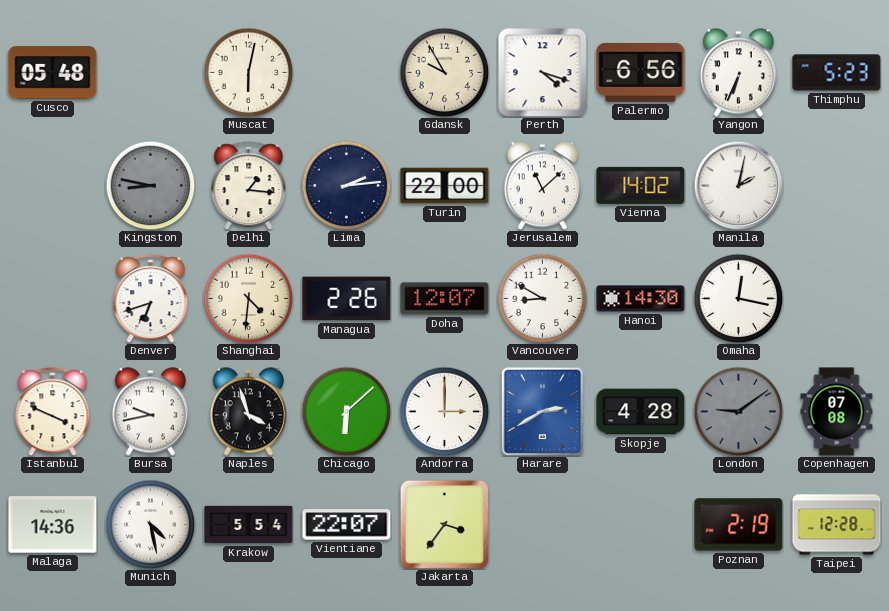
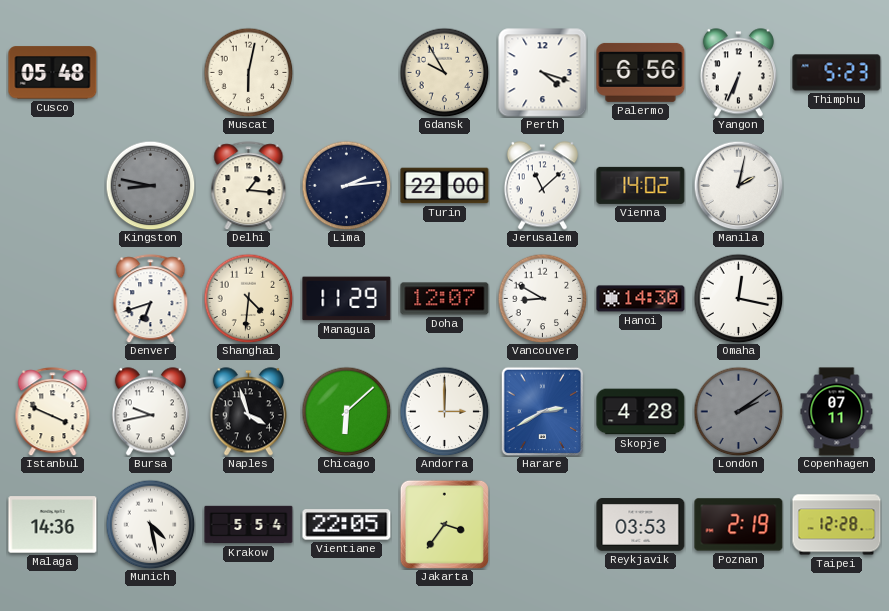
Managua: 2:26 -> 11:29
London: 9:09 -> 2:09
Copenhagen: 07:08 -> 07:11
Vientiane: 22:07 -> 22:05
Reykjavik: none -> 03:53
